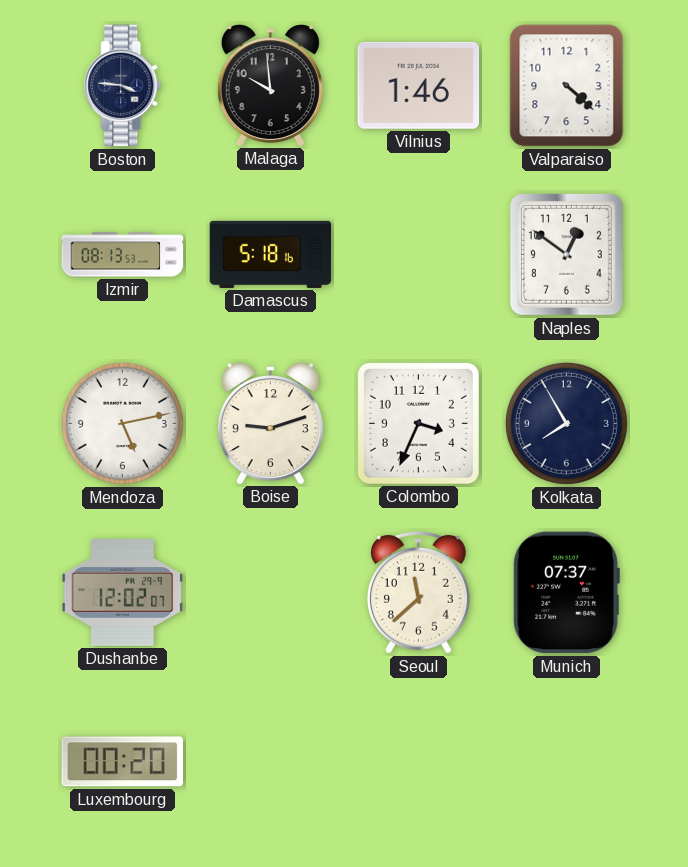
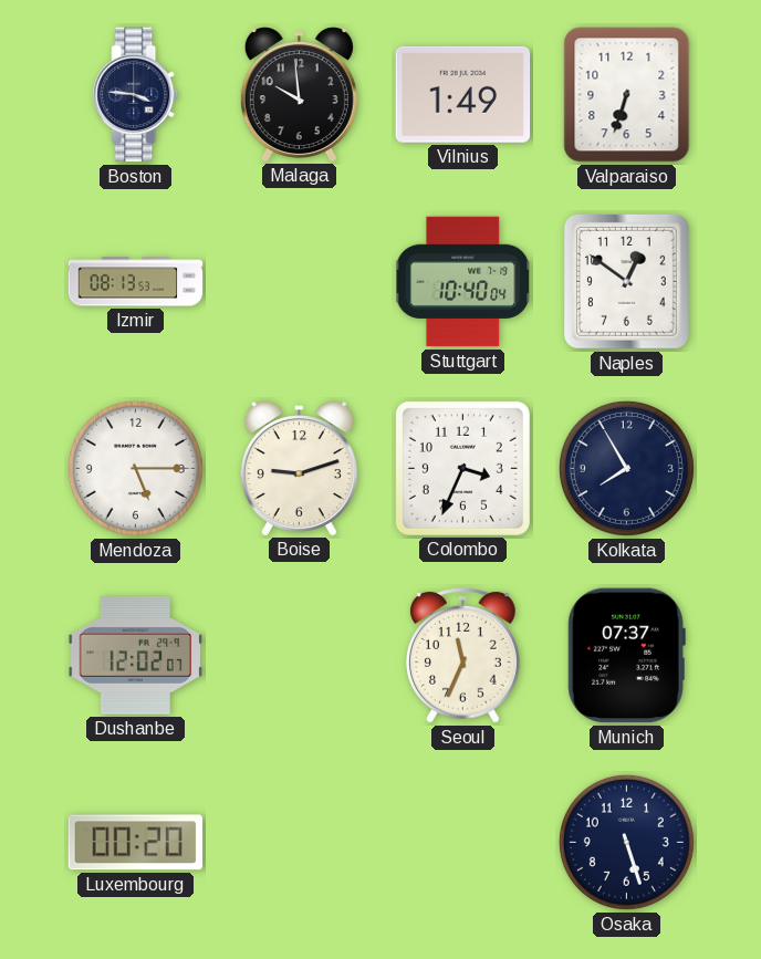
Vilnius: 1:46 -> 1:49
Valparaiso: 4:22 -> 6:33
Damascus: 5:18 -> none
Stuttgart: none -> 10:40
Mendoza: 5:13 -> 5:15
Seoul: 11:38 -> 11:34
Osaka: none -> 5:27
